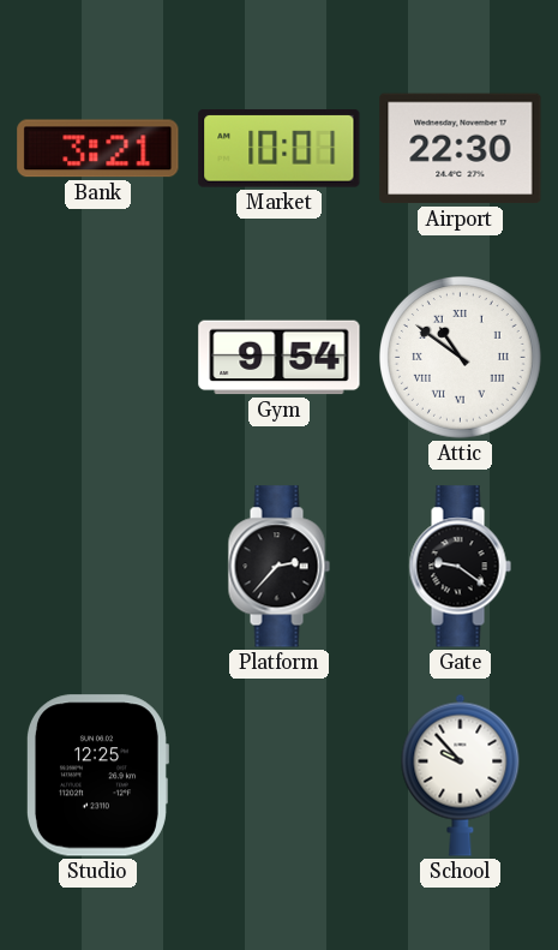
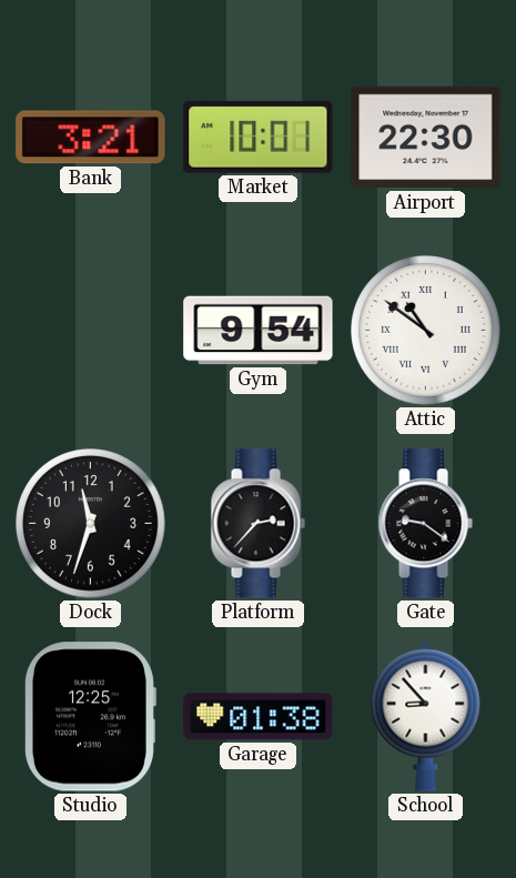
Dock: none -> 11:33
Garage: none -> 01:38
School: 9:53 -> 8:53
